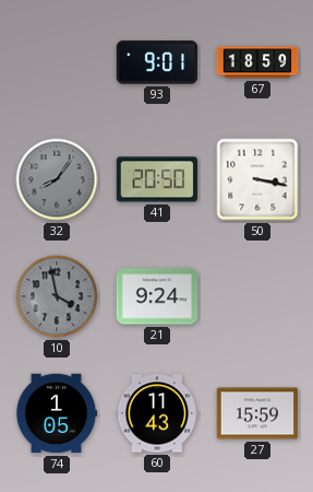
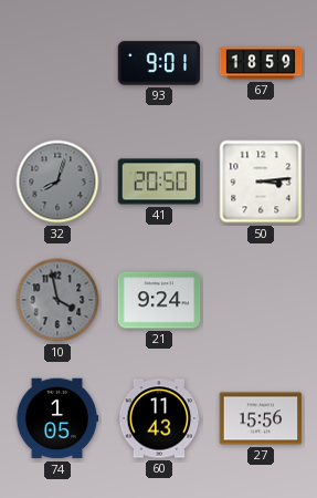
32: 8:06 -> 8:03
50: 3:17 -> 3:14
27: 15:59 -> 15:56
